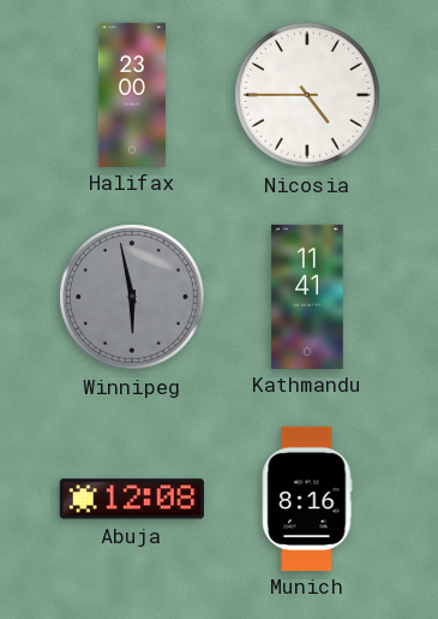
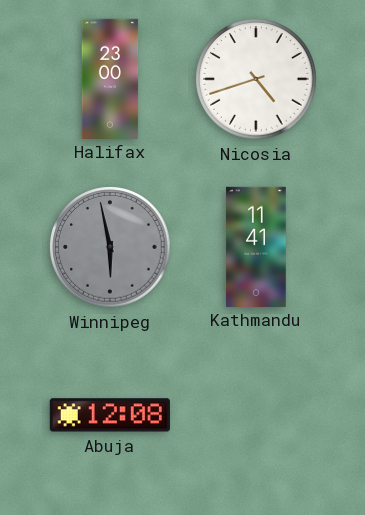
Nicosia: 4:45 -> 4:42
Munich: 8:16 -> none
